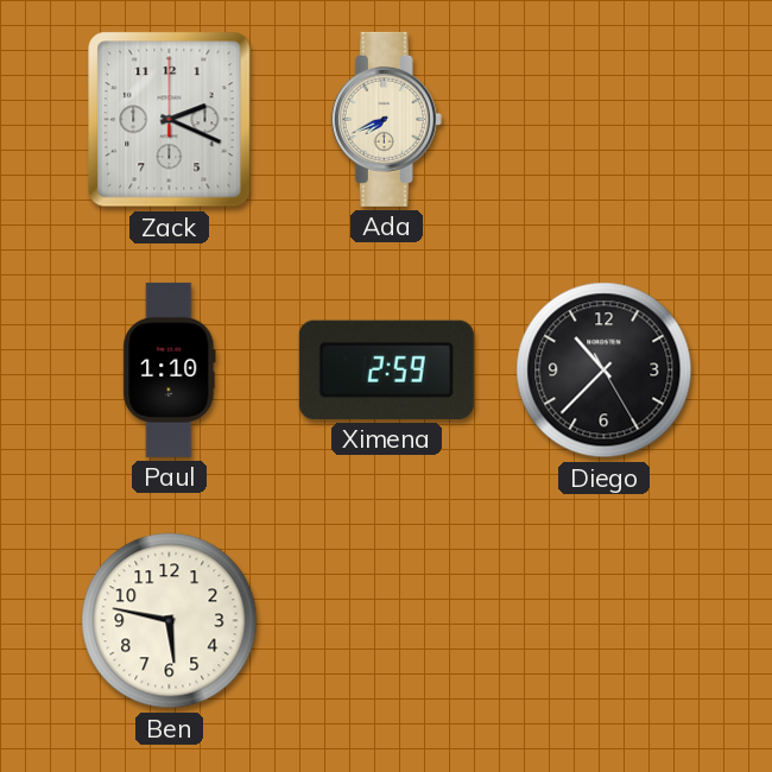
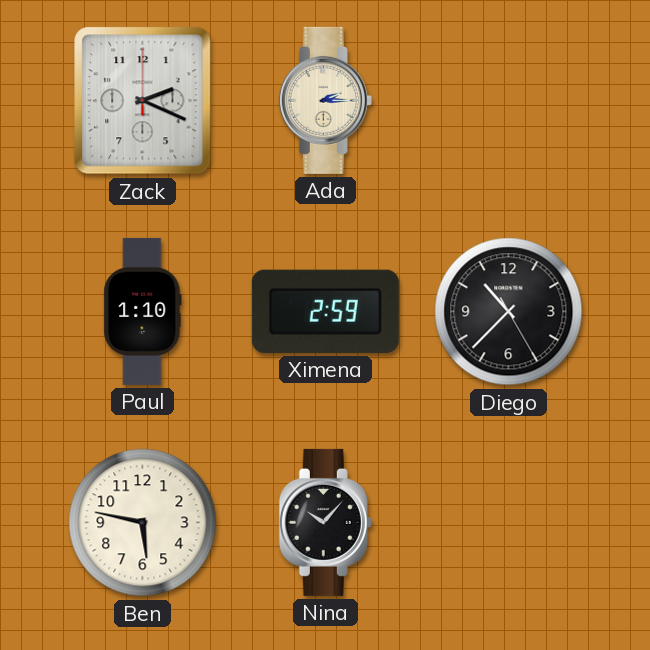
Ada: 7:41 -> 2:15
Nina: none -> 10:07
